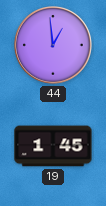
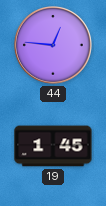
44: 12:59 -> 12:46
